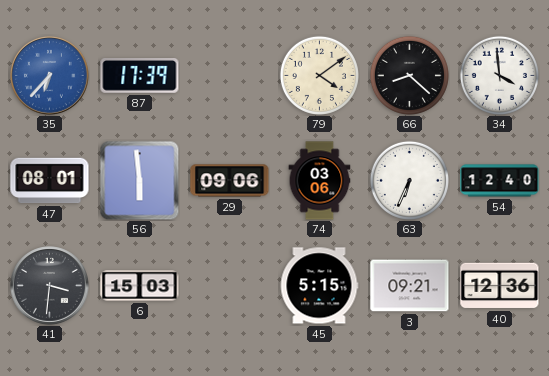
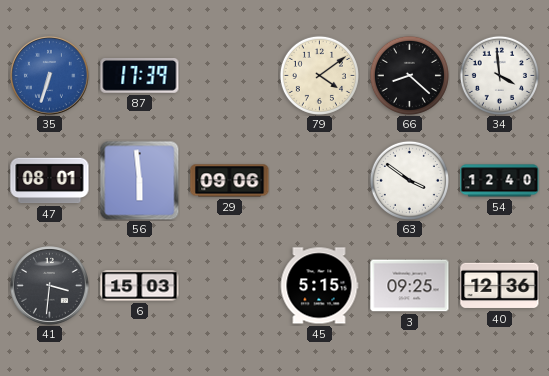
35: 6:37 -> 6:33
74: 03:06 -> none
63: 6:34 -> 3:51
3: 09:21 -> 09:25
